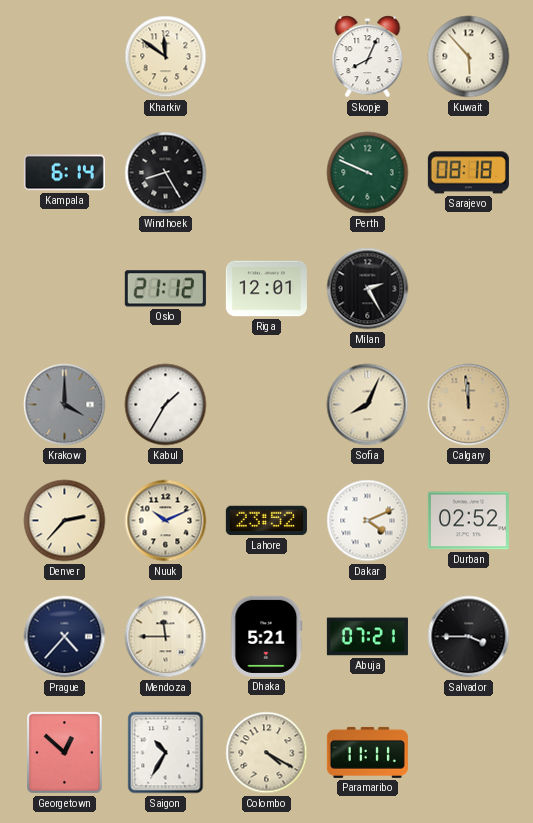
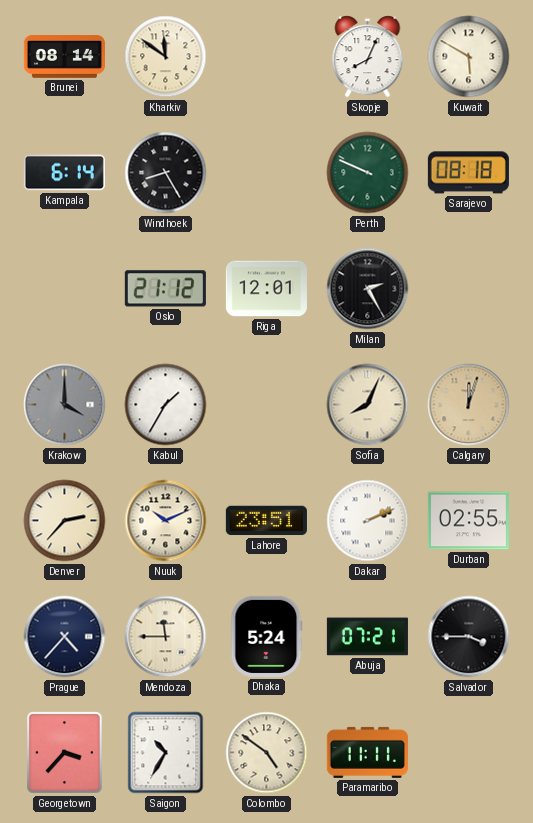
Brunei: none -> 08:14
Kuwait: 5:53 -> 5:50
Calgary: 11:59 -> 12:03
Lahore: 23:52 -> 23:51
Dakar: 4:11 -> 2:11
Durban: 02:52 -> 02:55
Dhaka: 5:21 -> 5:24
Georgetown: 12:52 -> 3:37
Colombo: 4:20 -> 4:51
